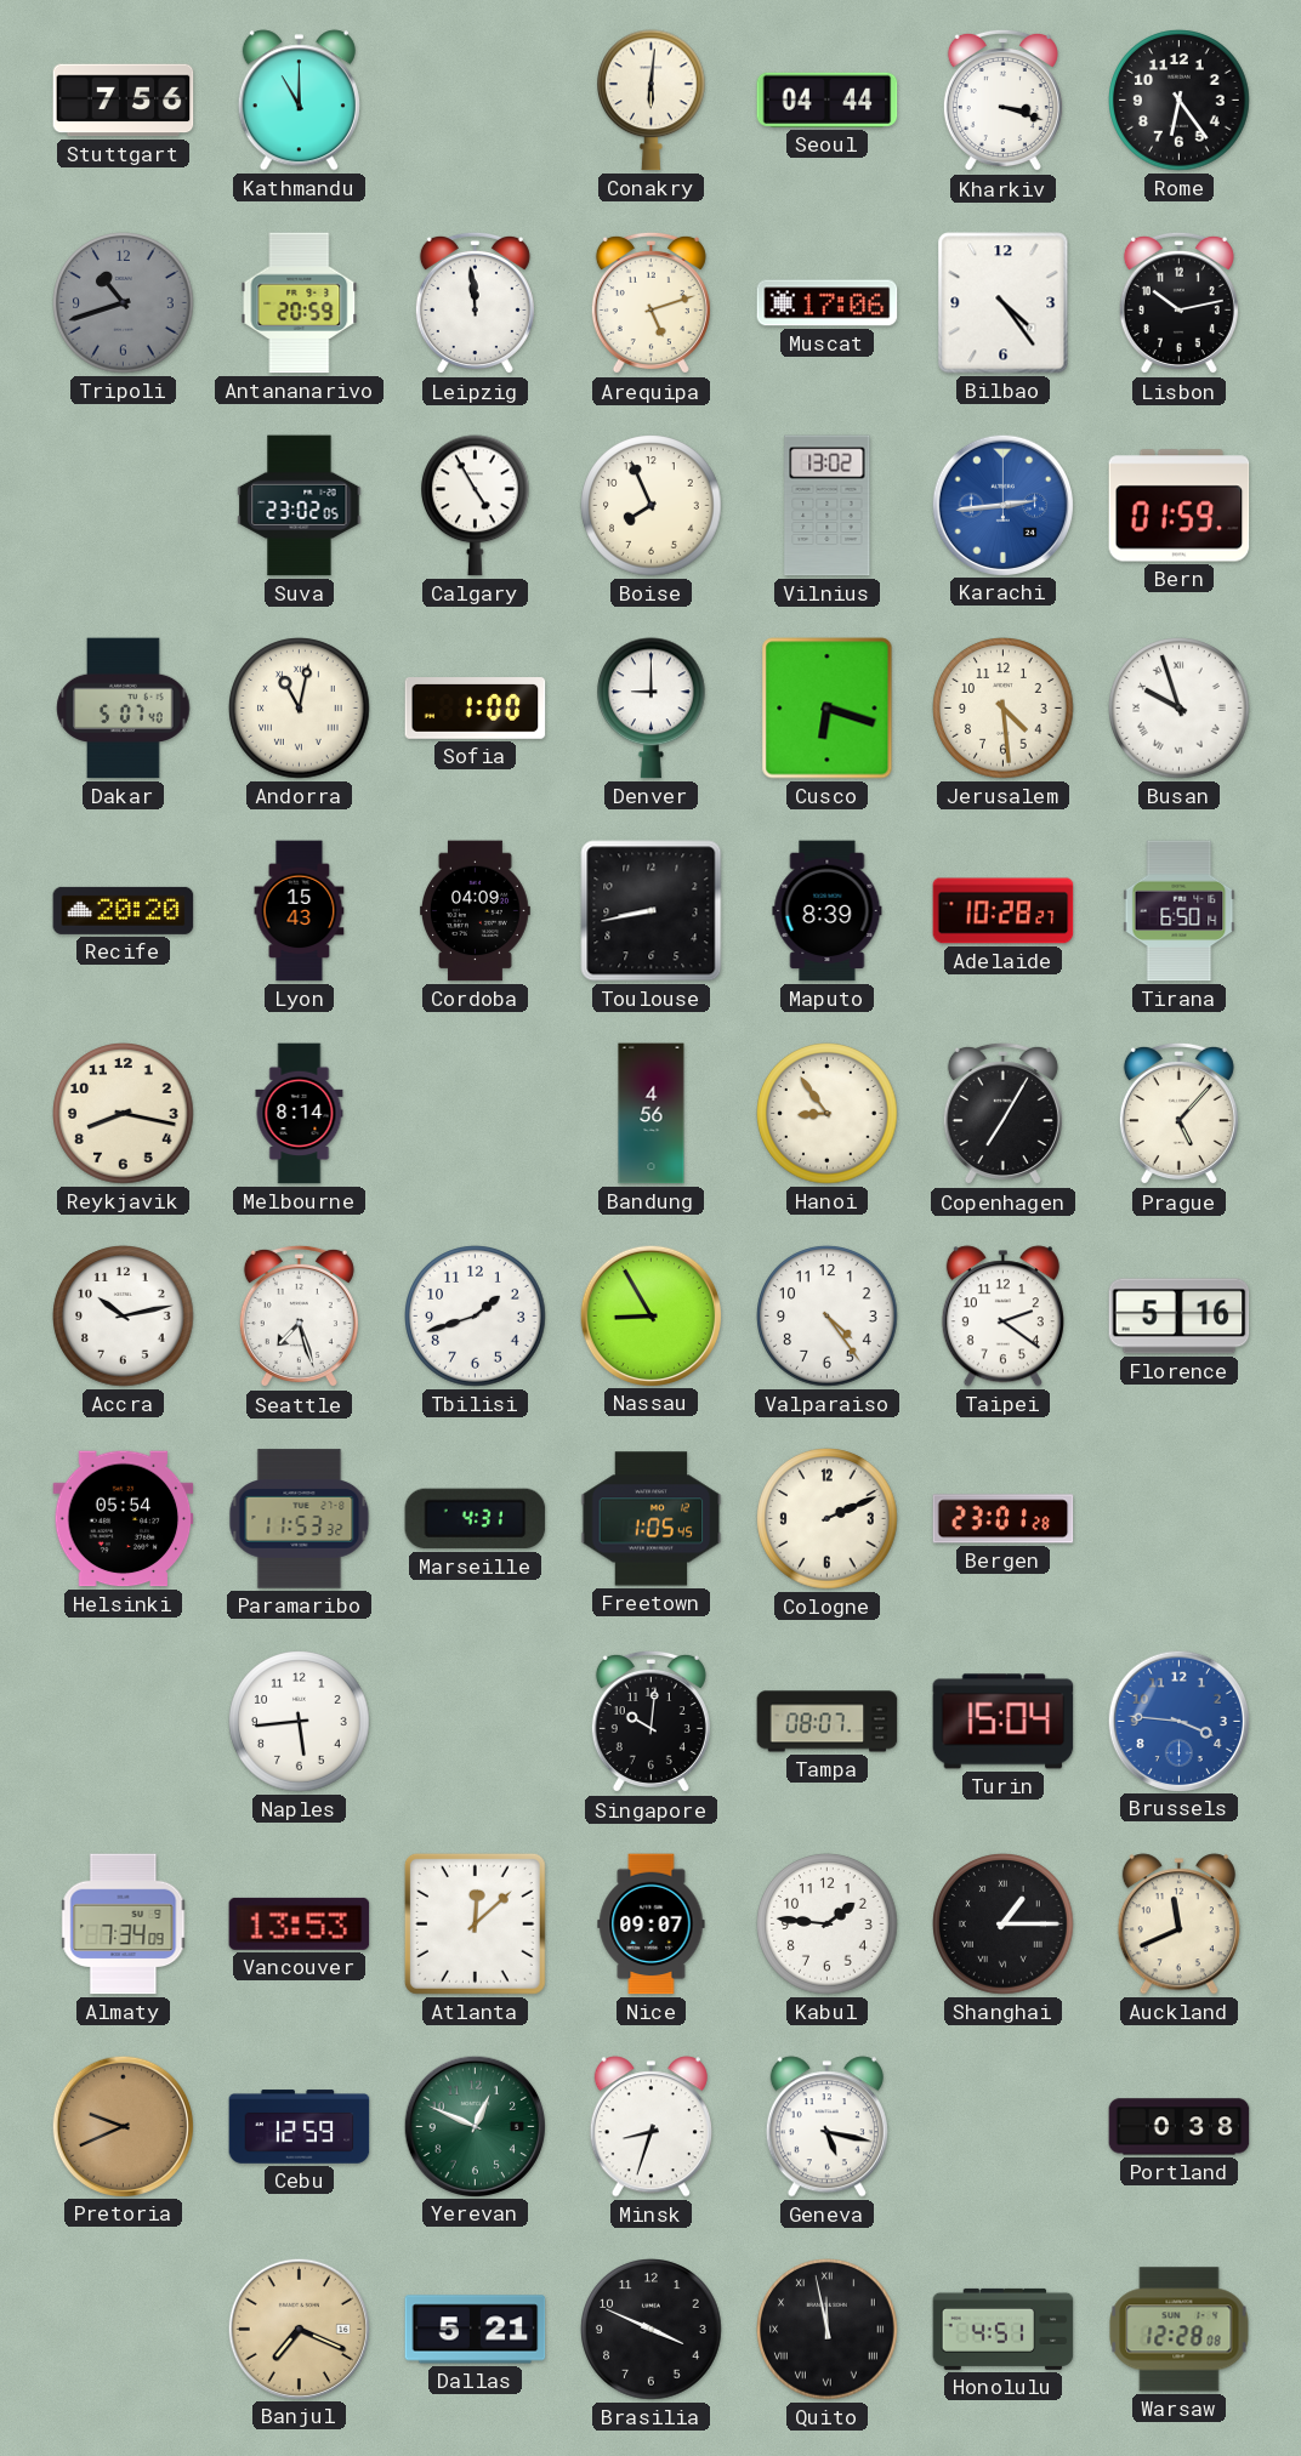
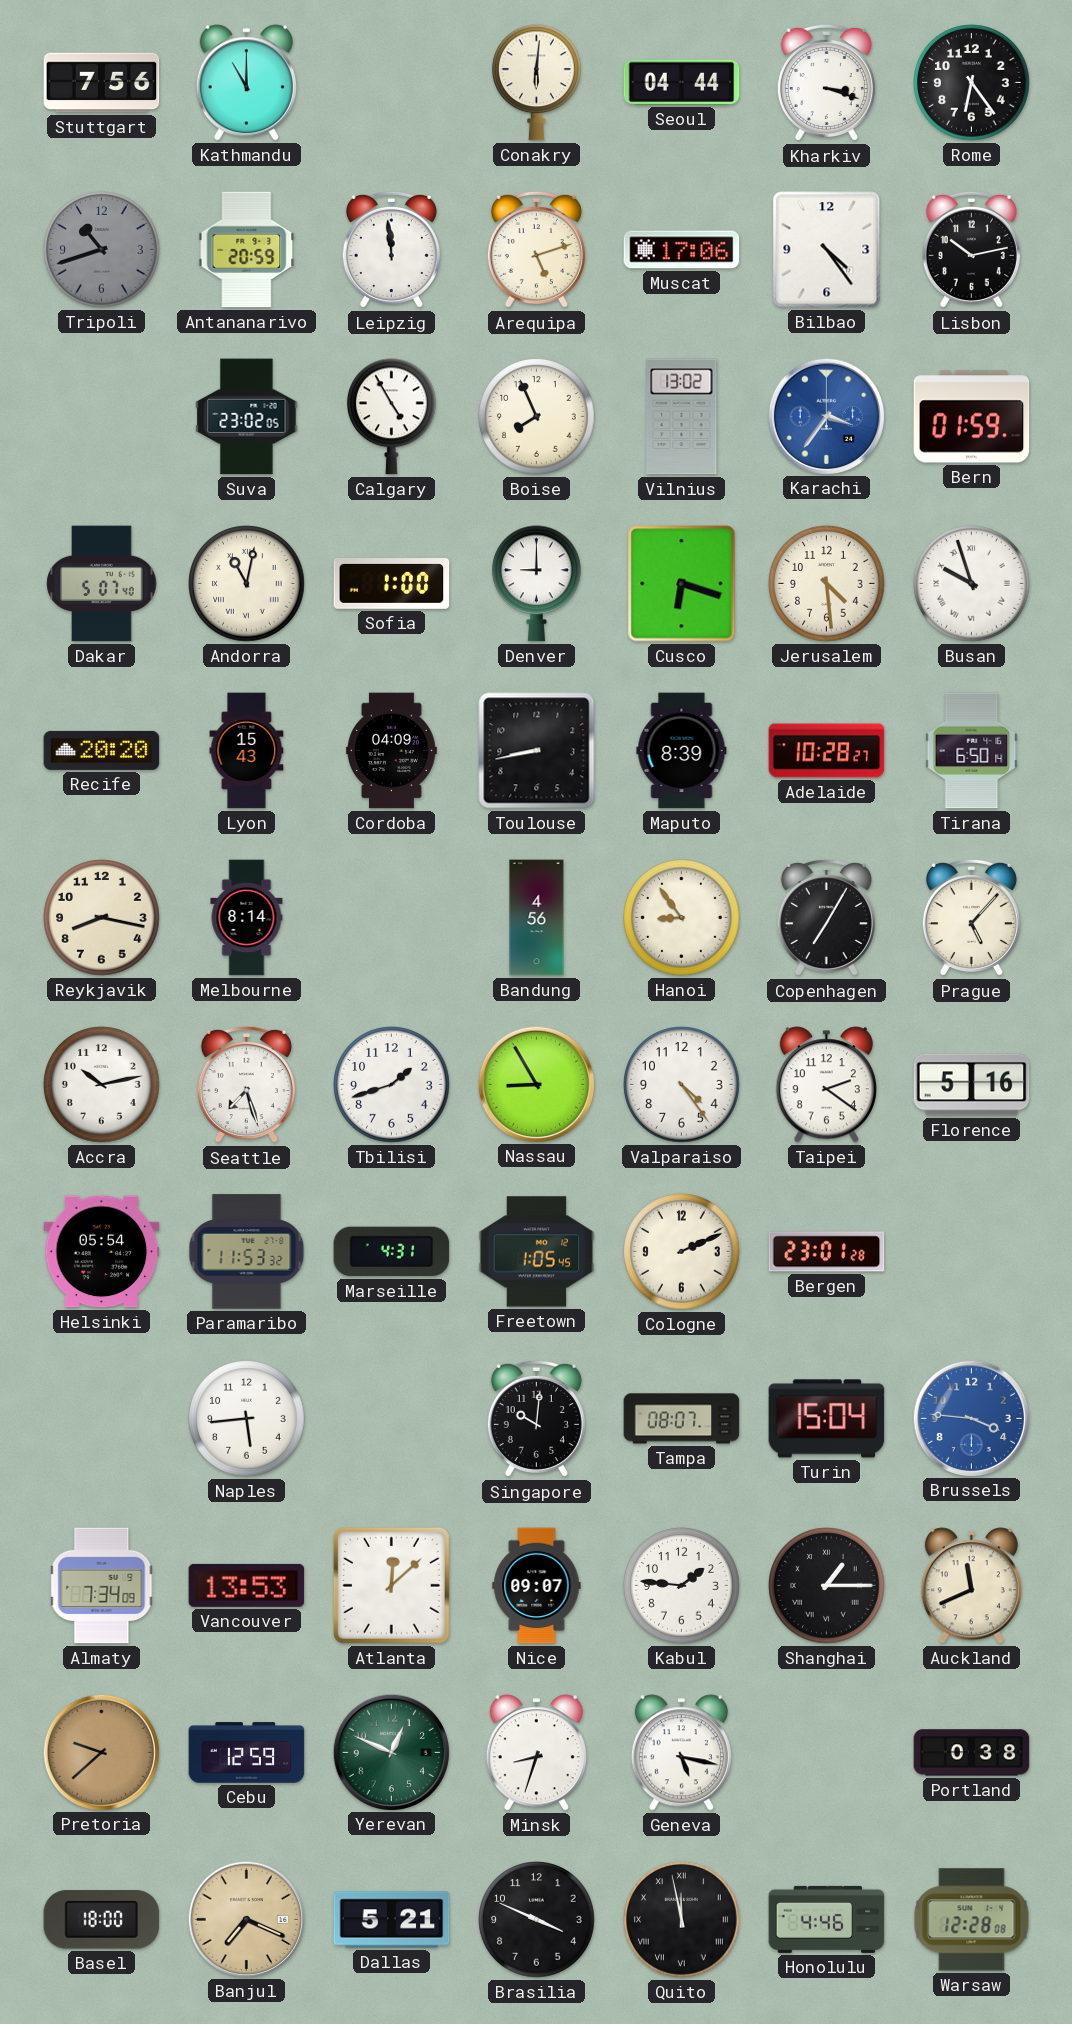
Karachi: 2:44 -> 3:36
Pretoria: 9:41 -> 9:38
Basel: none -> 18:00
Honolulu: 4:51 -> 4:46
